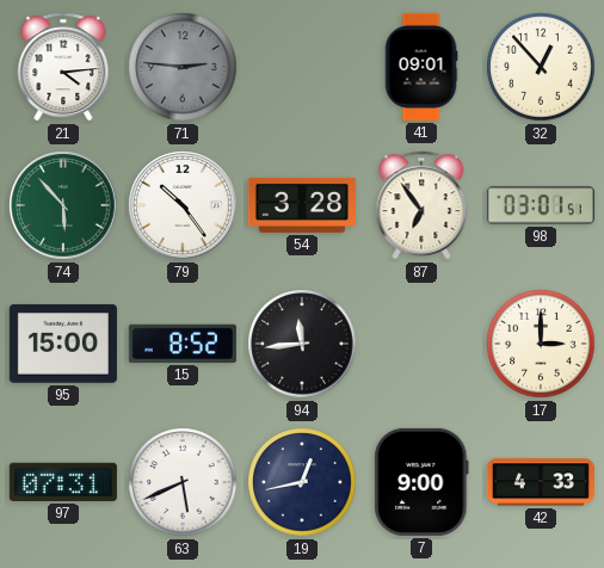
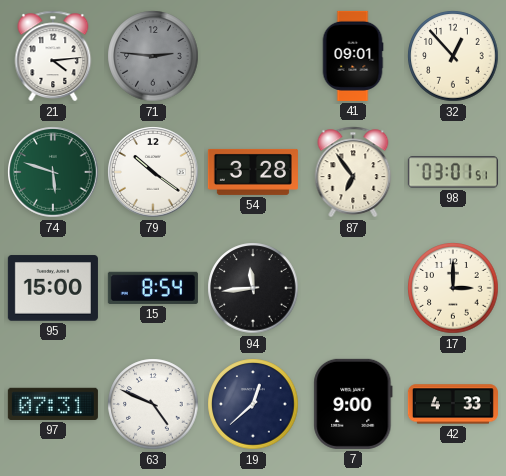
74: 5:53 -> 5:48
79: 10:24 -> 10:21
15: 8:52 -> 8:54
63: 5:41 -> 4:49
19: 12:43 -> 12:38
